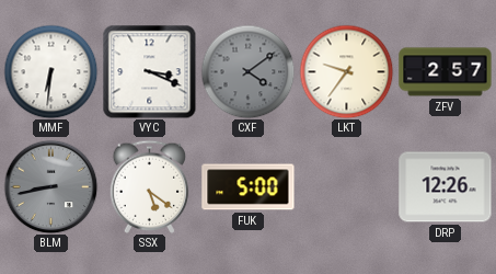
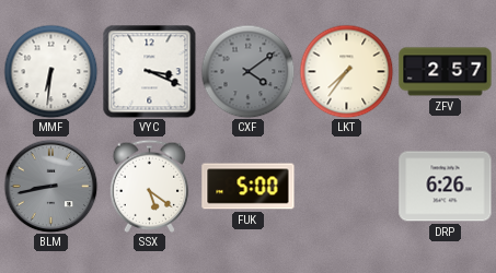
LKT: 9:36 -> 7:36
DRP: 12:26 -> 6:26
